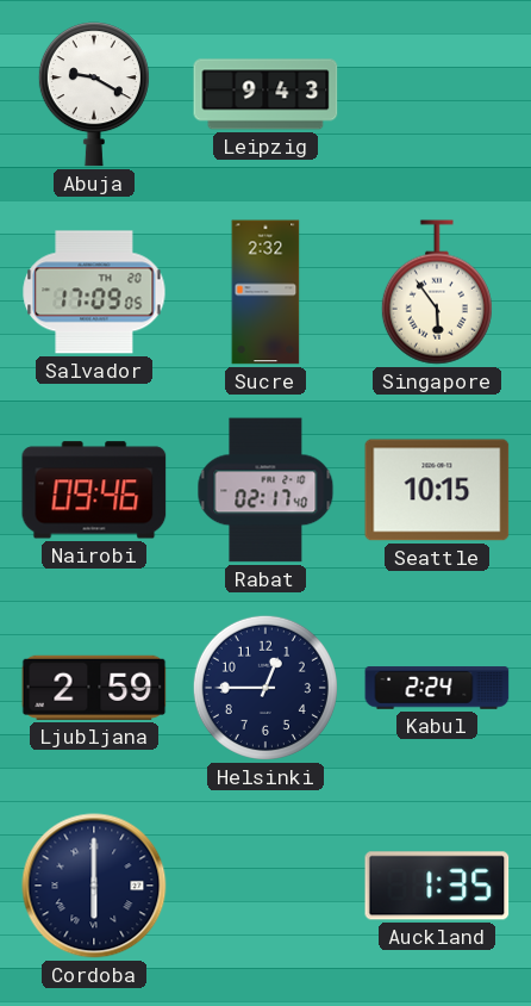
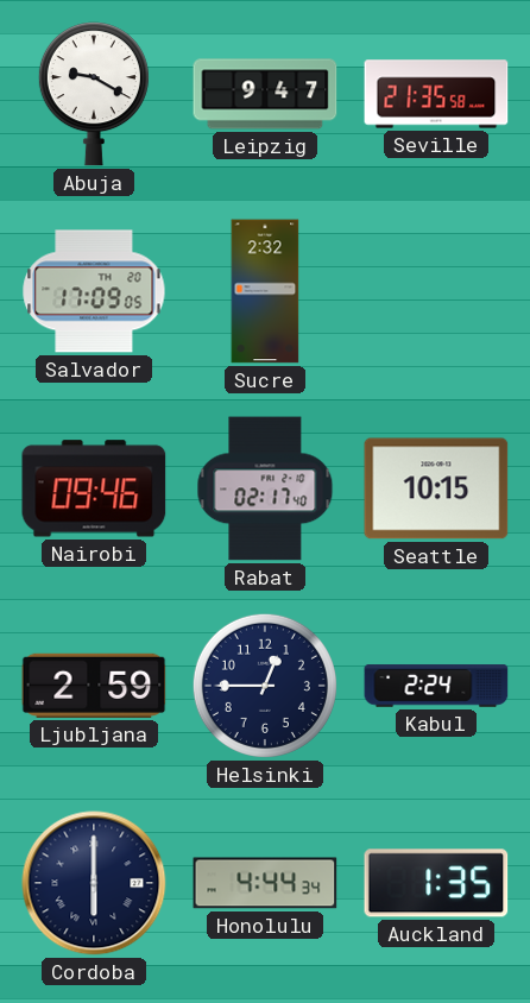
Leipzig: 9:43 -> 9:47
Seville: none -> 21:35
Singapore: 5:54 -> none
Honolulu: none -> 4:44
